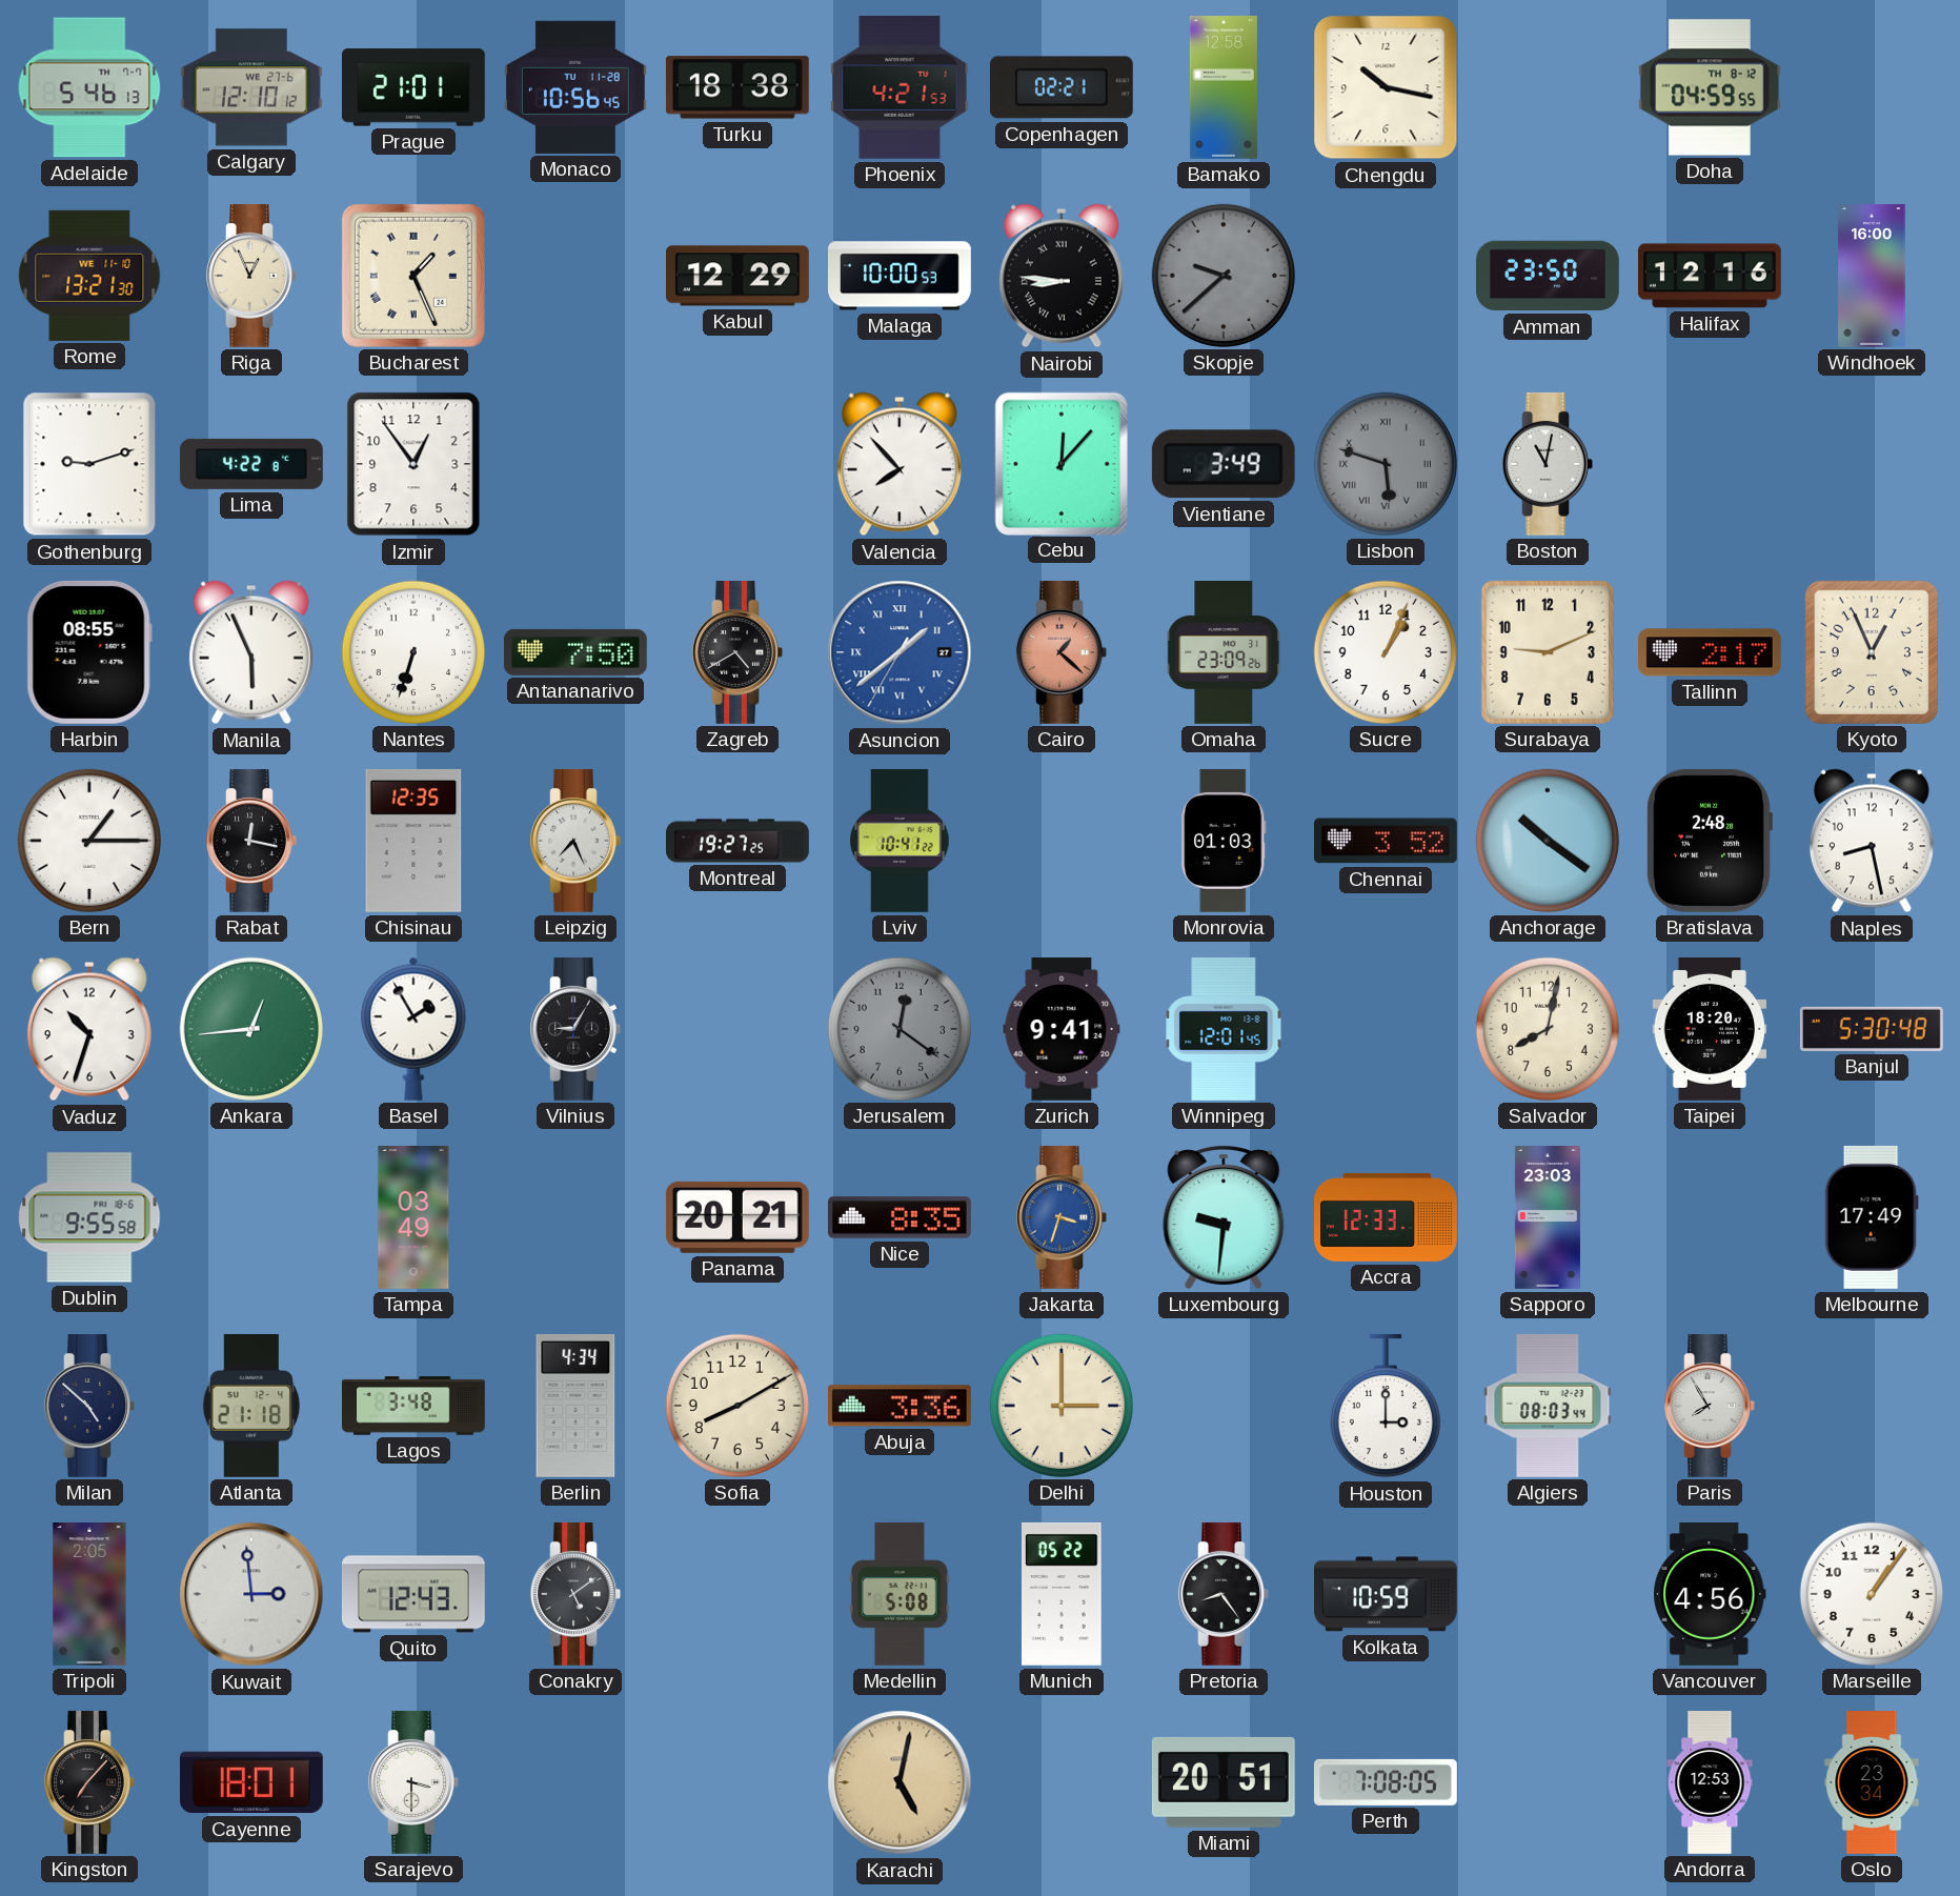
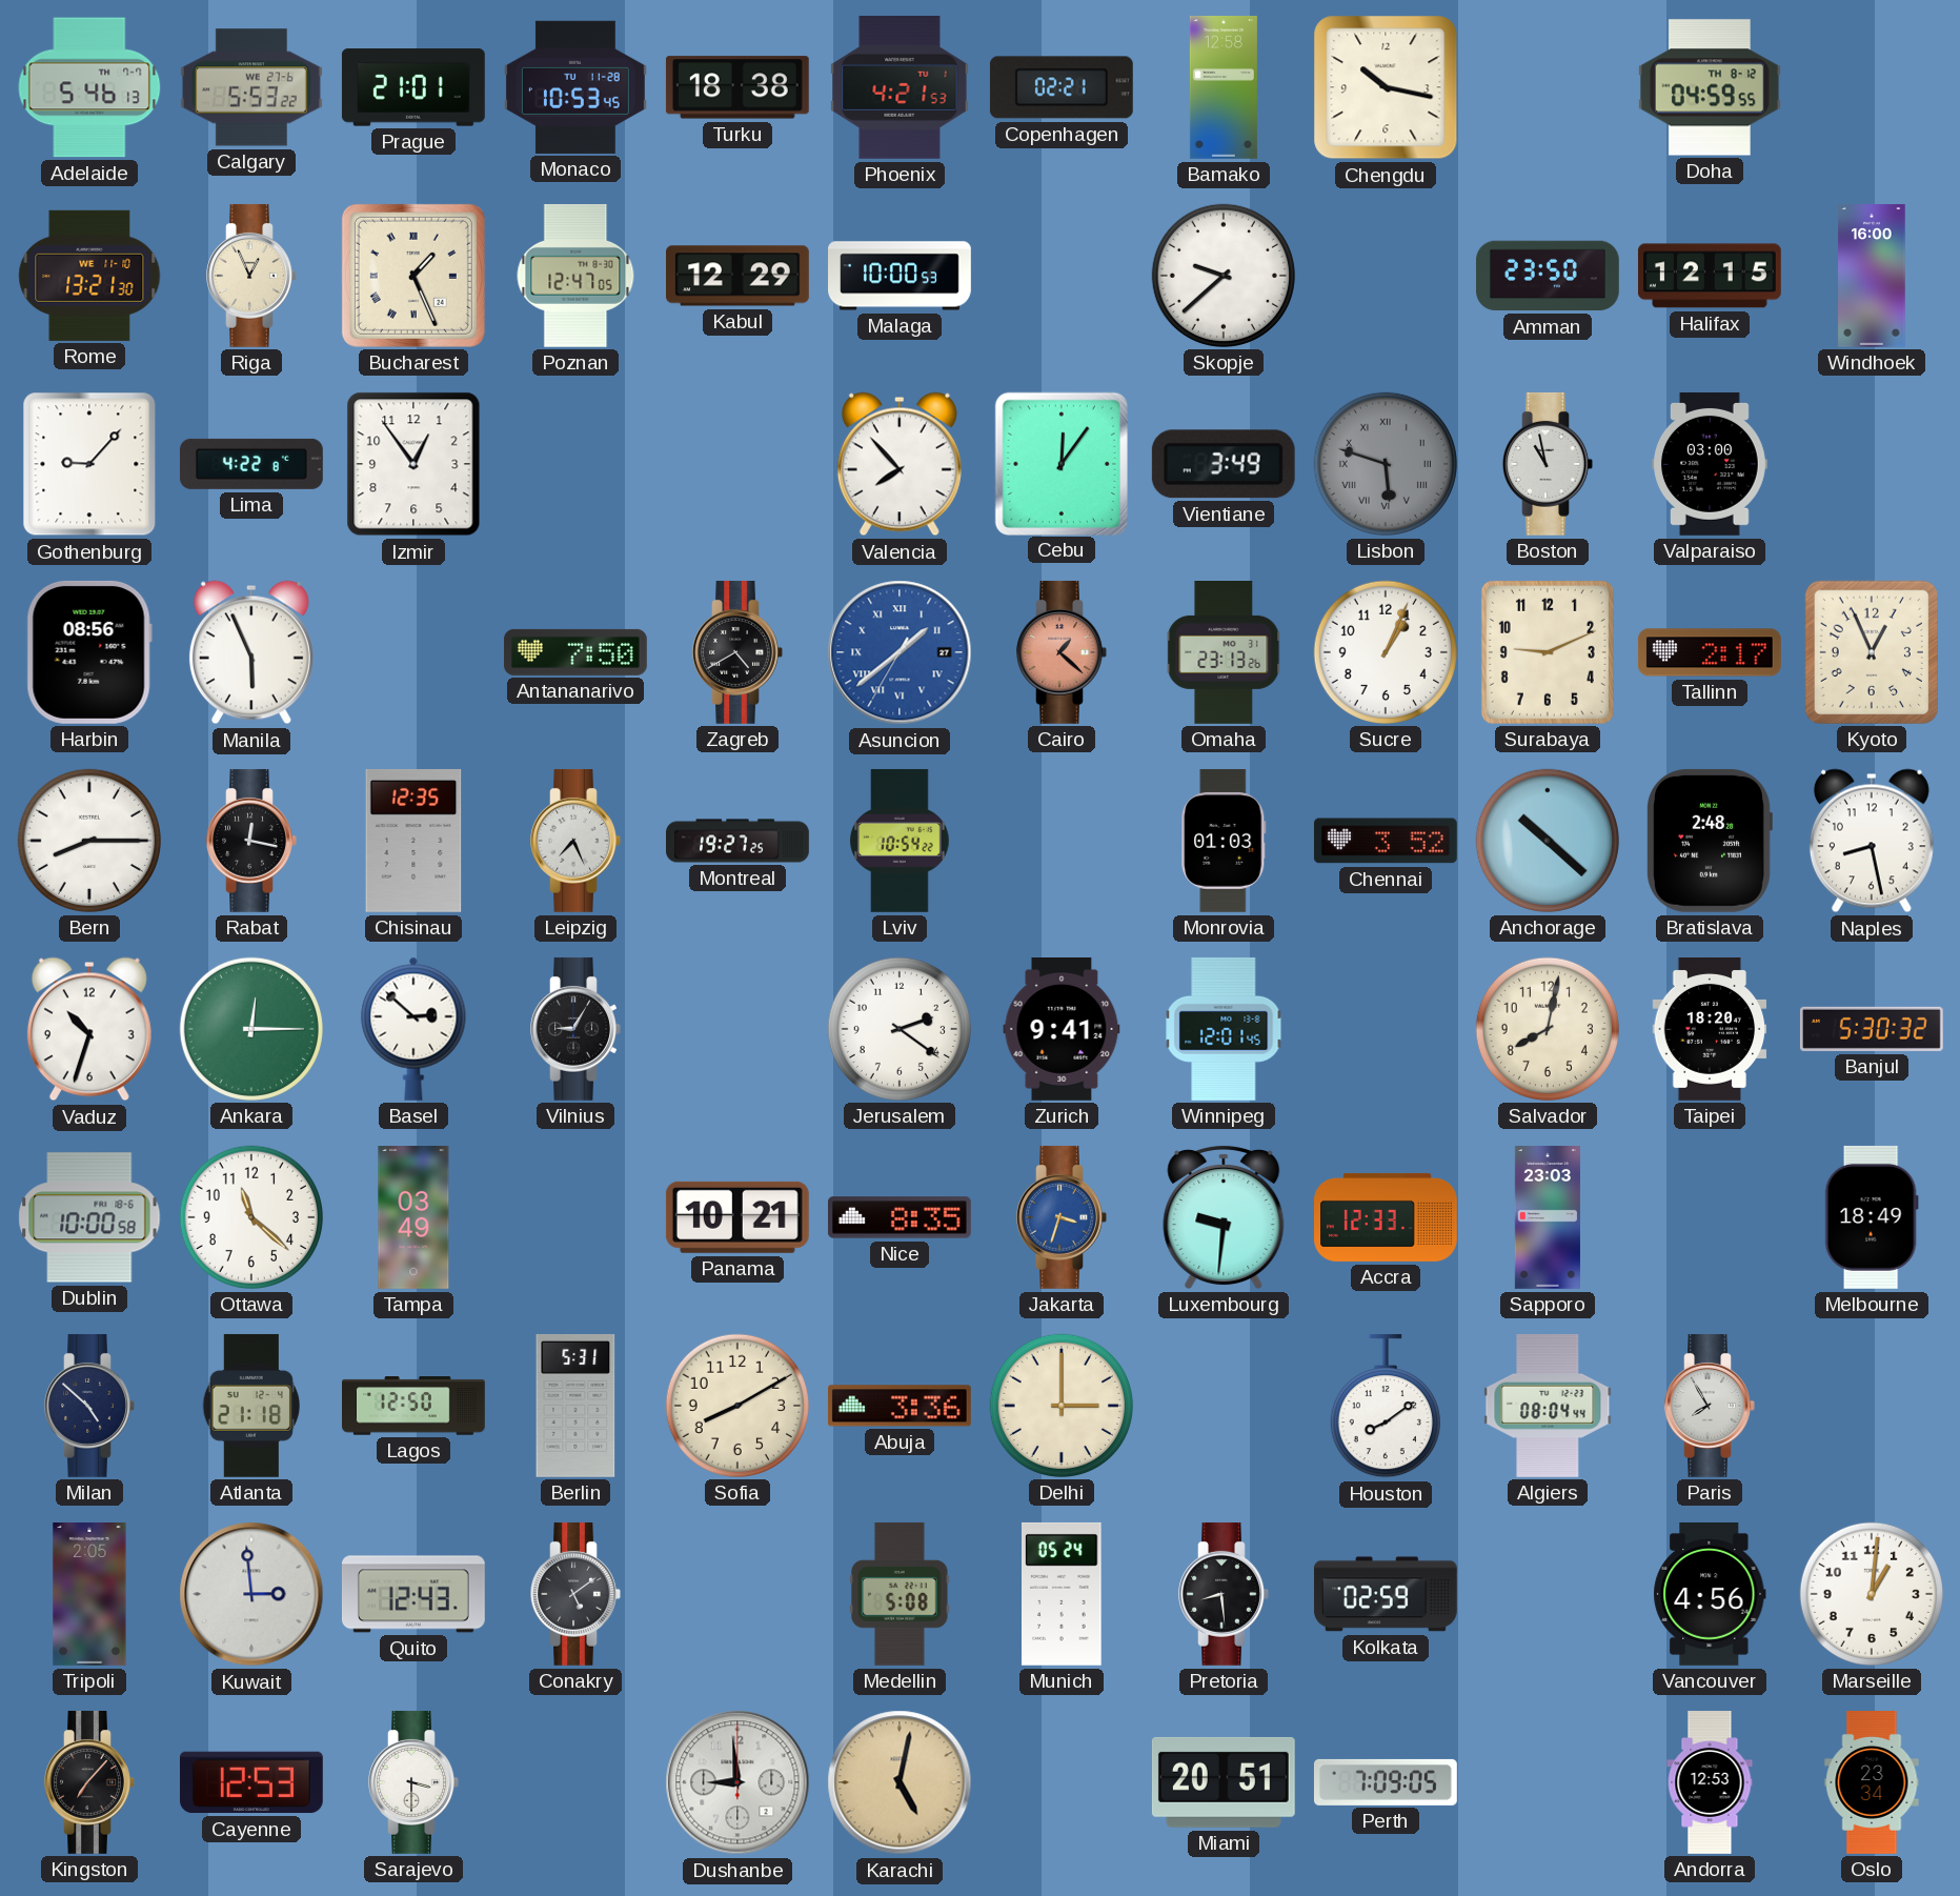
Calgary: 12:10 -> 5:53
Monaco: 10:56 -> 10:53
Poznan: none -> 12:47
Nairobi: 8:46 -> none
Skopje dial: grey -> white
Halifax: 12:16 -> 12:15
Gothenburg: 9:12 -> 9:07
Cebu: 12:07 -> 12:06
Boston: 11:02 -> 10:58
Valparaiso: none -> 03:00
Harbin: 08:55 -> 08:56
Nantes: 6:33 -> none
Omaha: 23:09 -> 23:13
Bern: 1:15 -> 8:15
Lviv: 10:41 -> 10:54
Anchorage: 10:21 -> 10:22
Ankara: 12:44 -> 12:15
Basel: 1:55 -> 2:52
Jerusalem: 12:21 -> 2:21
Jerusalem dial: grey -> white
Banjul: 5:30:48 -> 5:30:32
Dublin: 9:55 -> 10:00
Ottawa: none -> 11:22
Panama: 20:21 -> 10:21
Melbourne: 17:49 -> 18:49
Lagos: 3:48 -> 12:50
Berlin: 4:34 -> 5:31
Houston: 3:00 -> 8:09
Algiers: 08:03 -> 08:04
Munich: 05:22 -> 05:24
Pretoria: 8:24 -> 8:29
Kolkata: 10:59 -> 02:59
Marseille: 1:06 -> 1:01
Cayenne: 18:01 -> 12:53
Dushanbe: none -> 8:59
Perth: 7:08 -> 7:09
